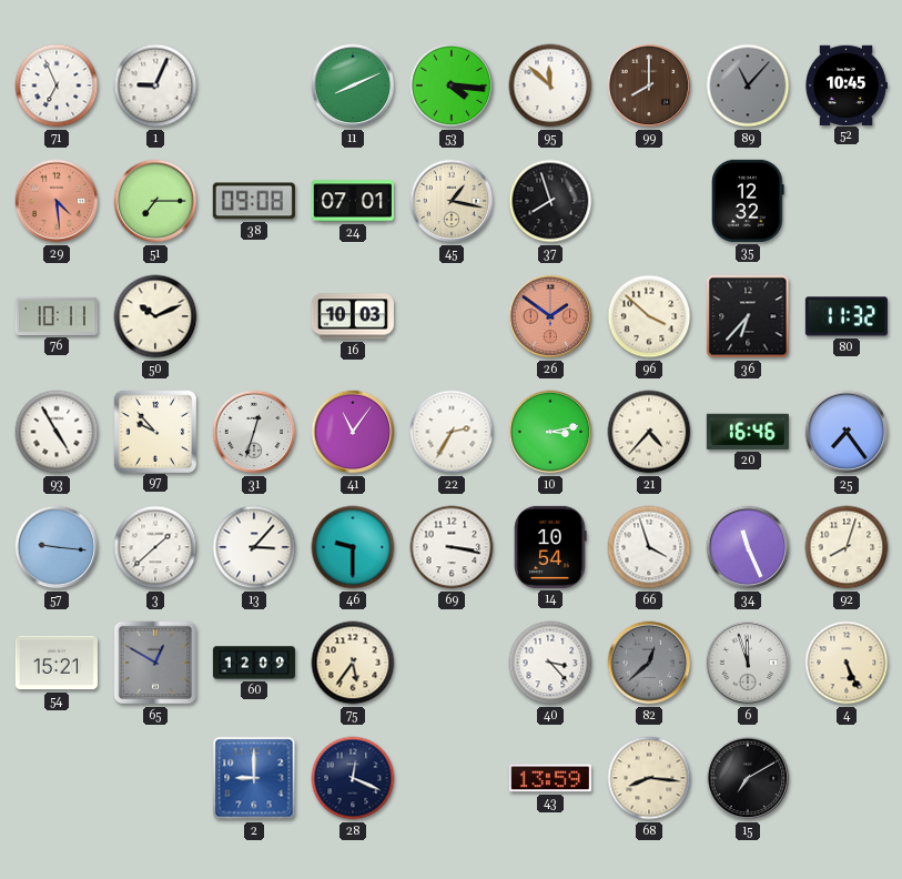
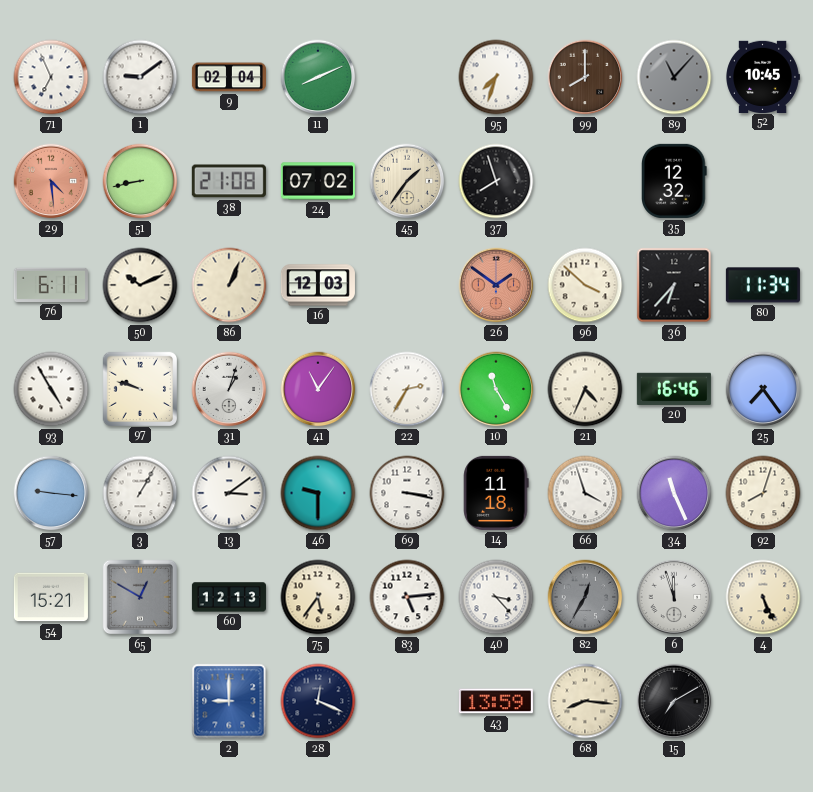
1: 9:04 -> 9:09
9: none -> 02:04
53: 4:16 -> none
95: 11:52 -> 7:33
51: 7:15 -> 8:43
38: 09:08 -> 21:08
24: 07:01 -> 07:02
45: 1:17 -> 1:36
76: 10:11 -> 6:11
86: none -> 1:04
16: 10:03 -> 12:03
80: 11:32 -> 11:34
97: 9:53 -> 9:48
31: 12:33 -> 1:03
10: 3:13 -> 11:25
21: 4:37 -> 4:34
3: 1:38 -> 1:05
13: 3:07 -> 3:09
14: 10:54 -> 11:18
60: 12:09 -> 12:13
83: none -> 5:14
82: 12:38 -> 12:35
